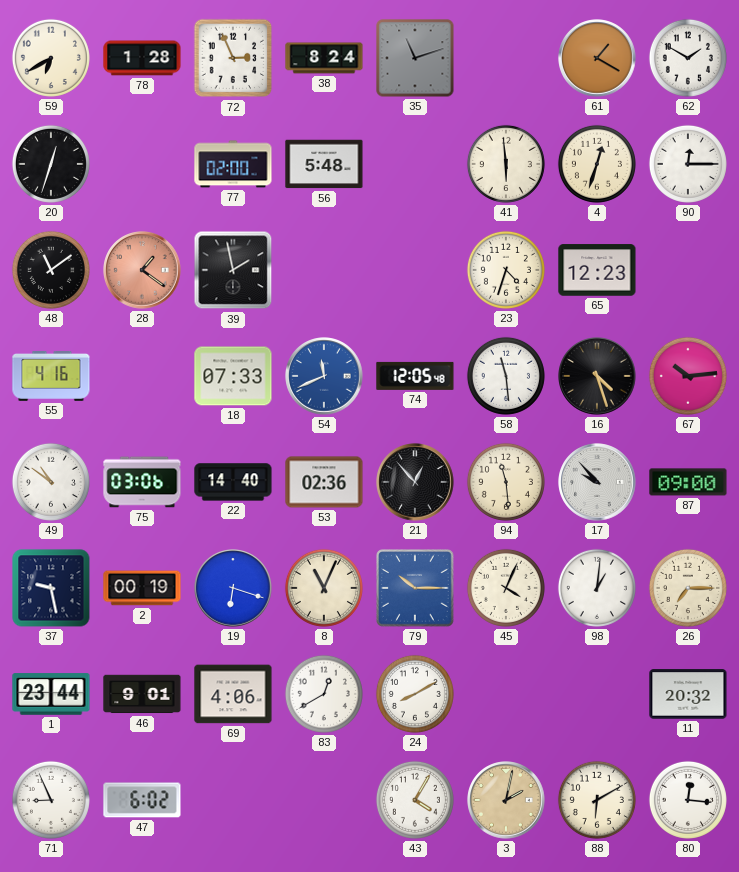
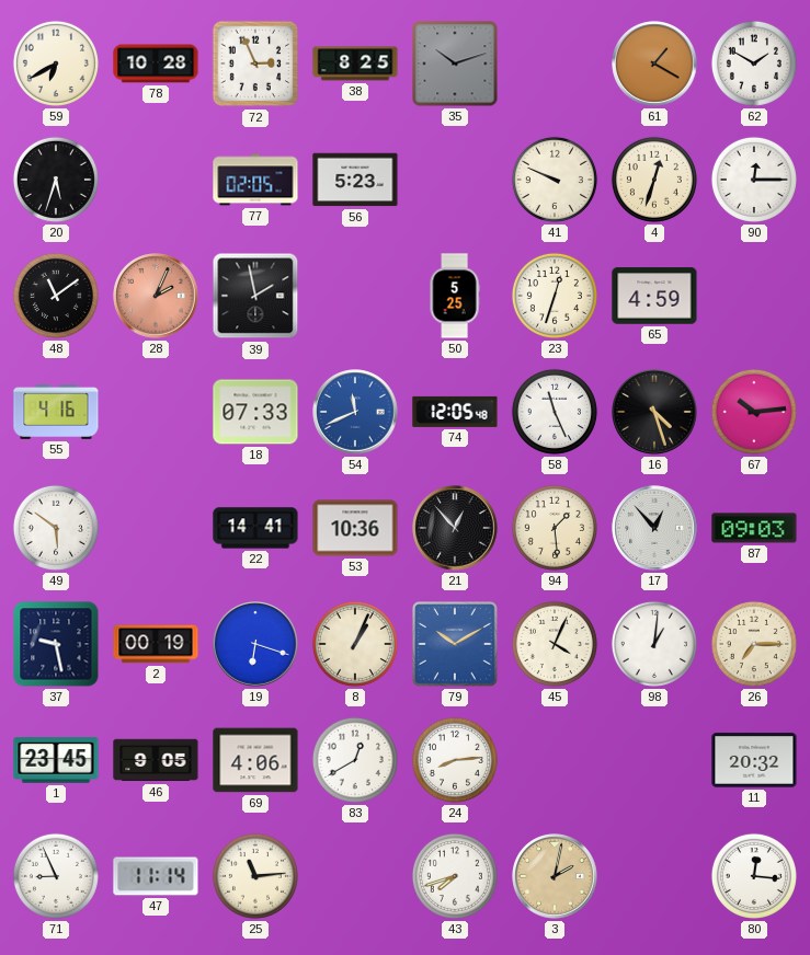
78: 1:28 -> 10:28
38: 8:24 -> 8:25
35: 11:12 -> 10:12
20: 12:33 -> 5:33
77: 02:00 -> 02:05
56: 5:48 -> 5:23
41: 5:59 -> 9:49
28: 1:21 -> 2:04
50: none -> 5:25
23: 4:33 -> 12:33
65: 12:23 -> 4:59
58: 11:29 -> 11:26
49: 10:51 -> 5:51
75: 03:06 -> none
22: 14:40 -> 14:41
53: 02:36 -> 10:36
94: 11:29 -> 1:29
17: 9:53 -> 12:53
87: 09:00 -> 09:03
8: 11:04 -> 1:04
79: 10:15 -> 10:10
1: 23:44 -> 23:45
46: 9:01 -> 9:05
24: 8:10 -> 8:14
47: 6:02 -> 11:14
25: none -> 11:14
43: 4:05 -> 7:42
88: 6:10 -> none
